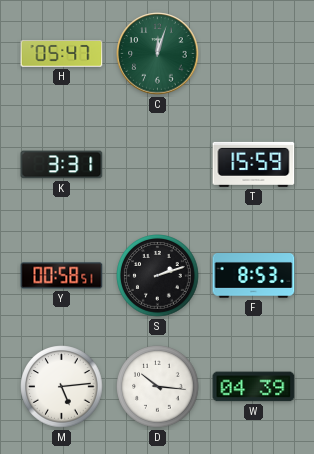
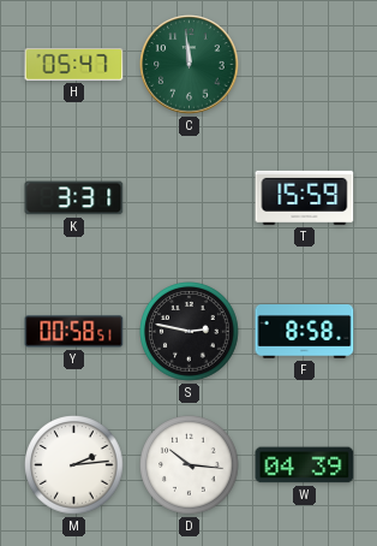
C: 12:03 -> 11:59
S: 2:12 -> 2:47
F: 8:53 -> 8:58
M: 5:14 -> 2:14
